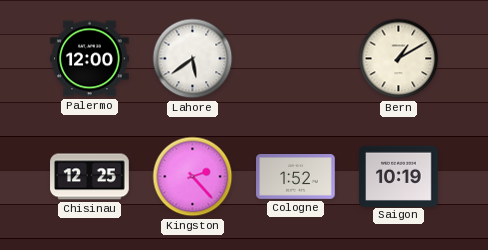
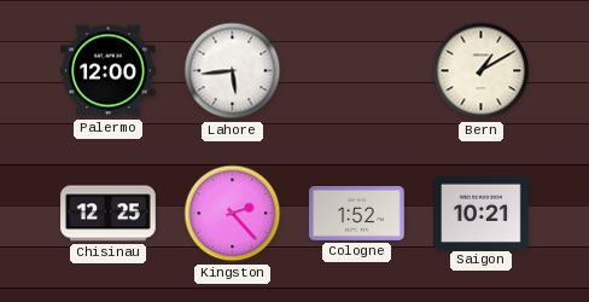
Lahore: 5:39 -> 5:44
Saigon: 10:19 -> 10:21
